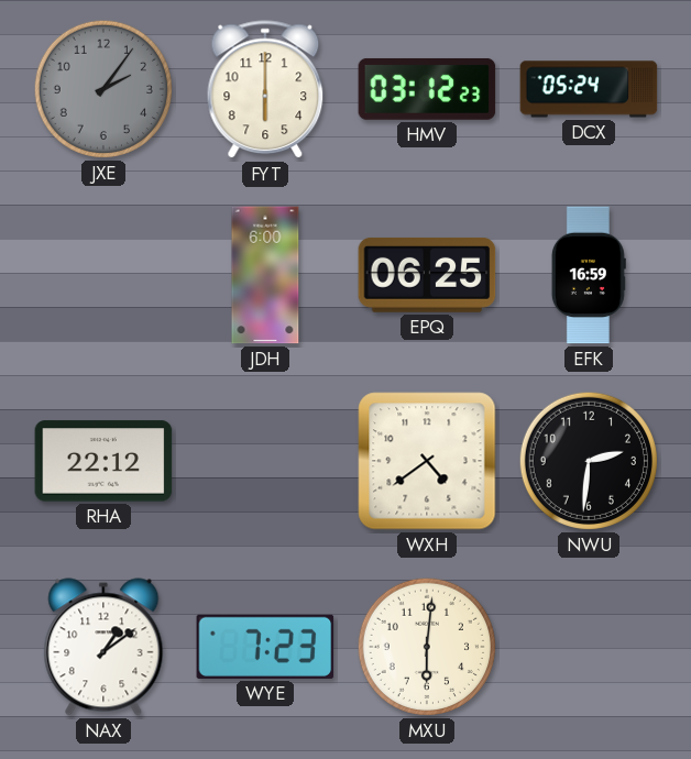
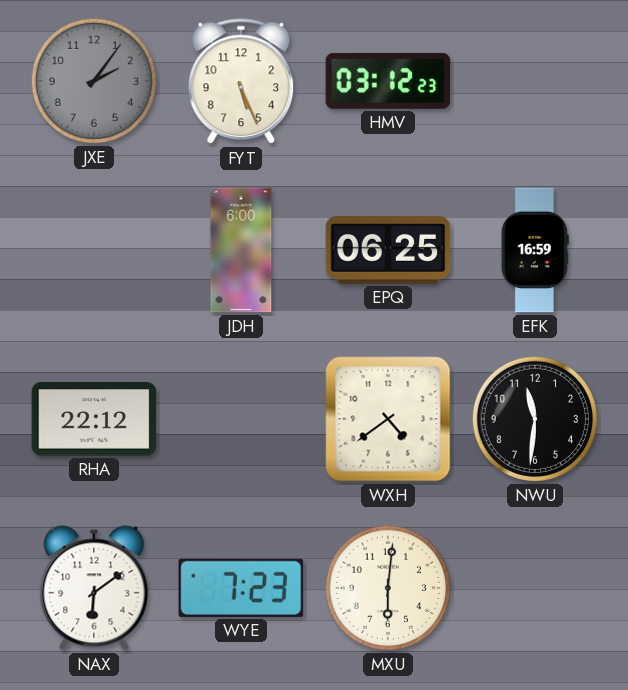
FYT: 6:00 -> 5:26
DCX: 05:24 -> none
NWU: 2:31 -> 11:31
NAX: 1:09 -> 6:09
